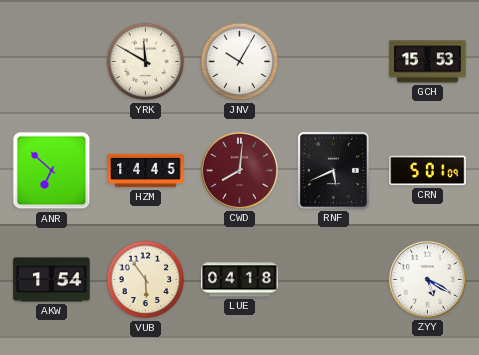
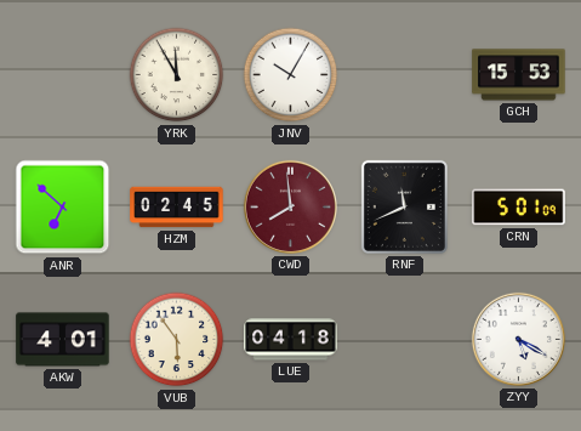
YRK: 11:50 -> 11:55
HZM: 14:45 -> 02:45
CWD: 8:01 -> 7:59
RNF: 5:41 -> 11:41
AKW: 1:54 -> 4:01
